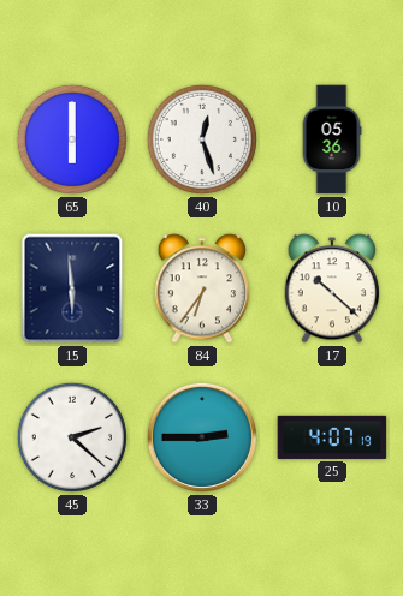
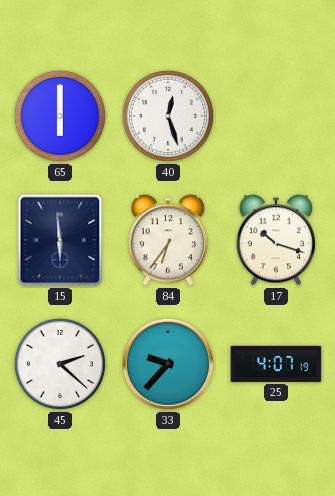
10: 05:36 -> none
17: 10:22 -> 10:18
33: 2:45 -> 9:37
